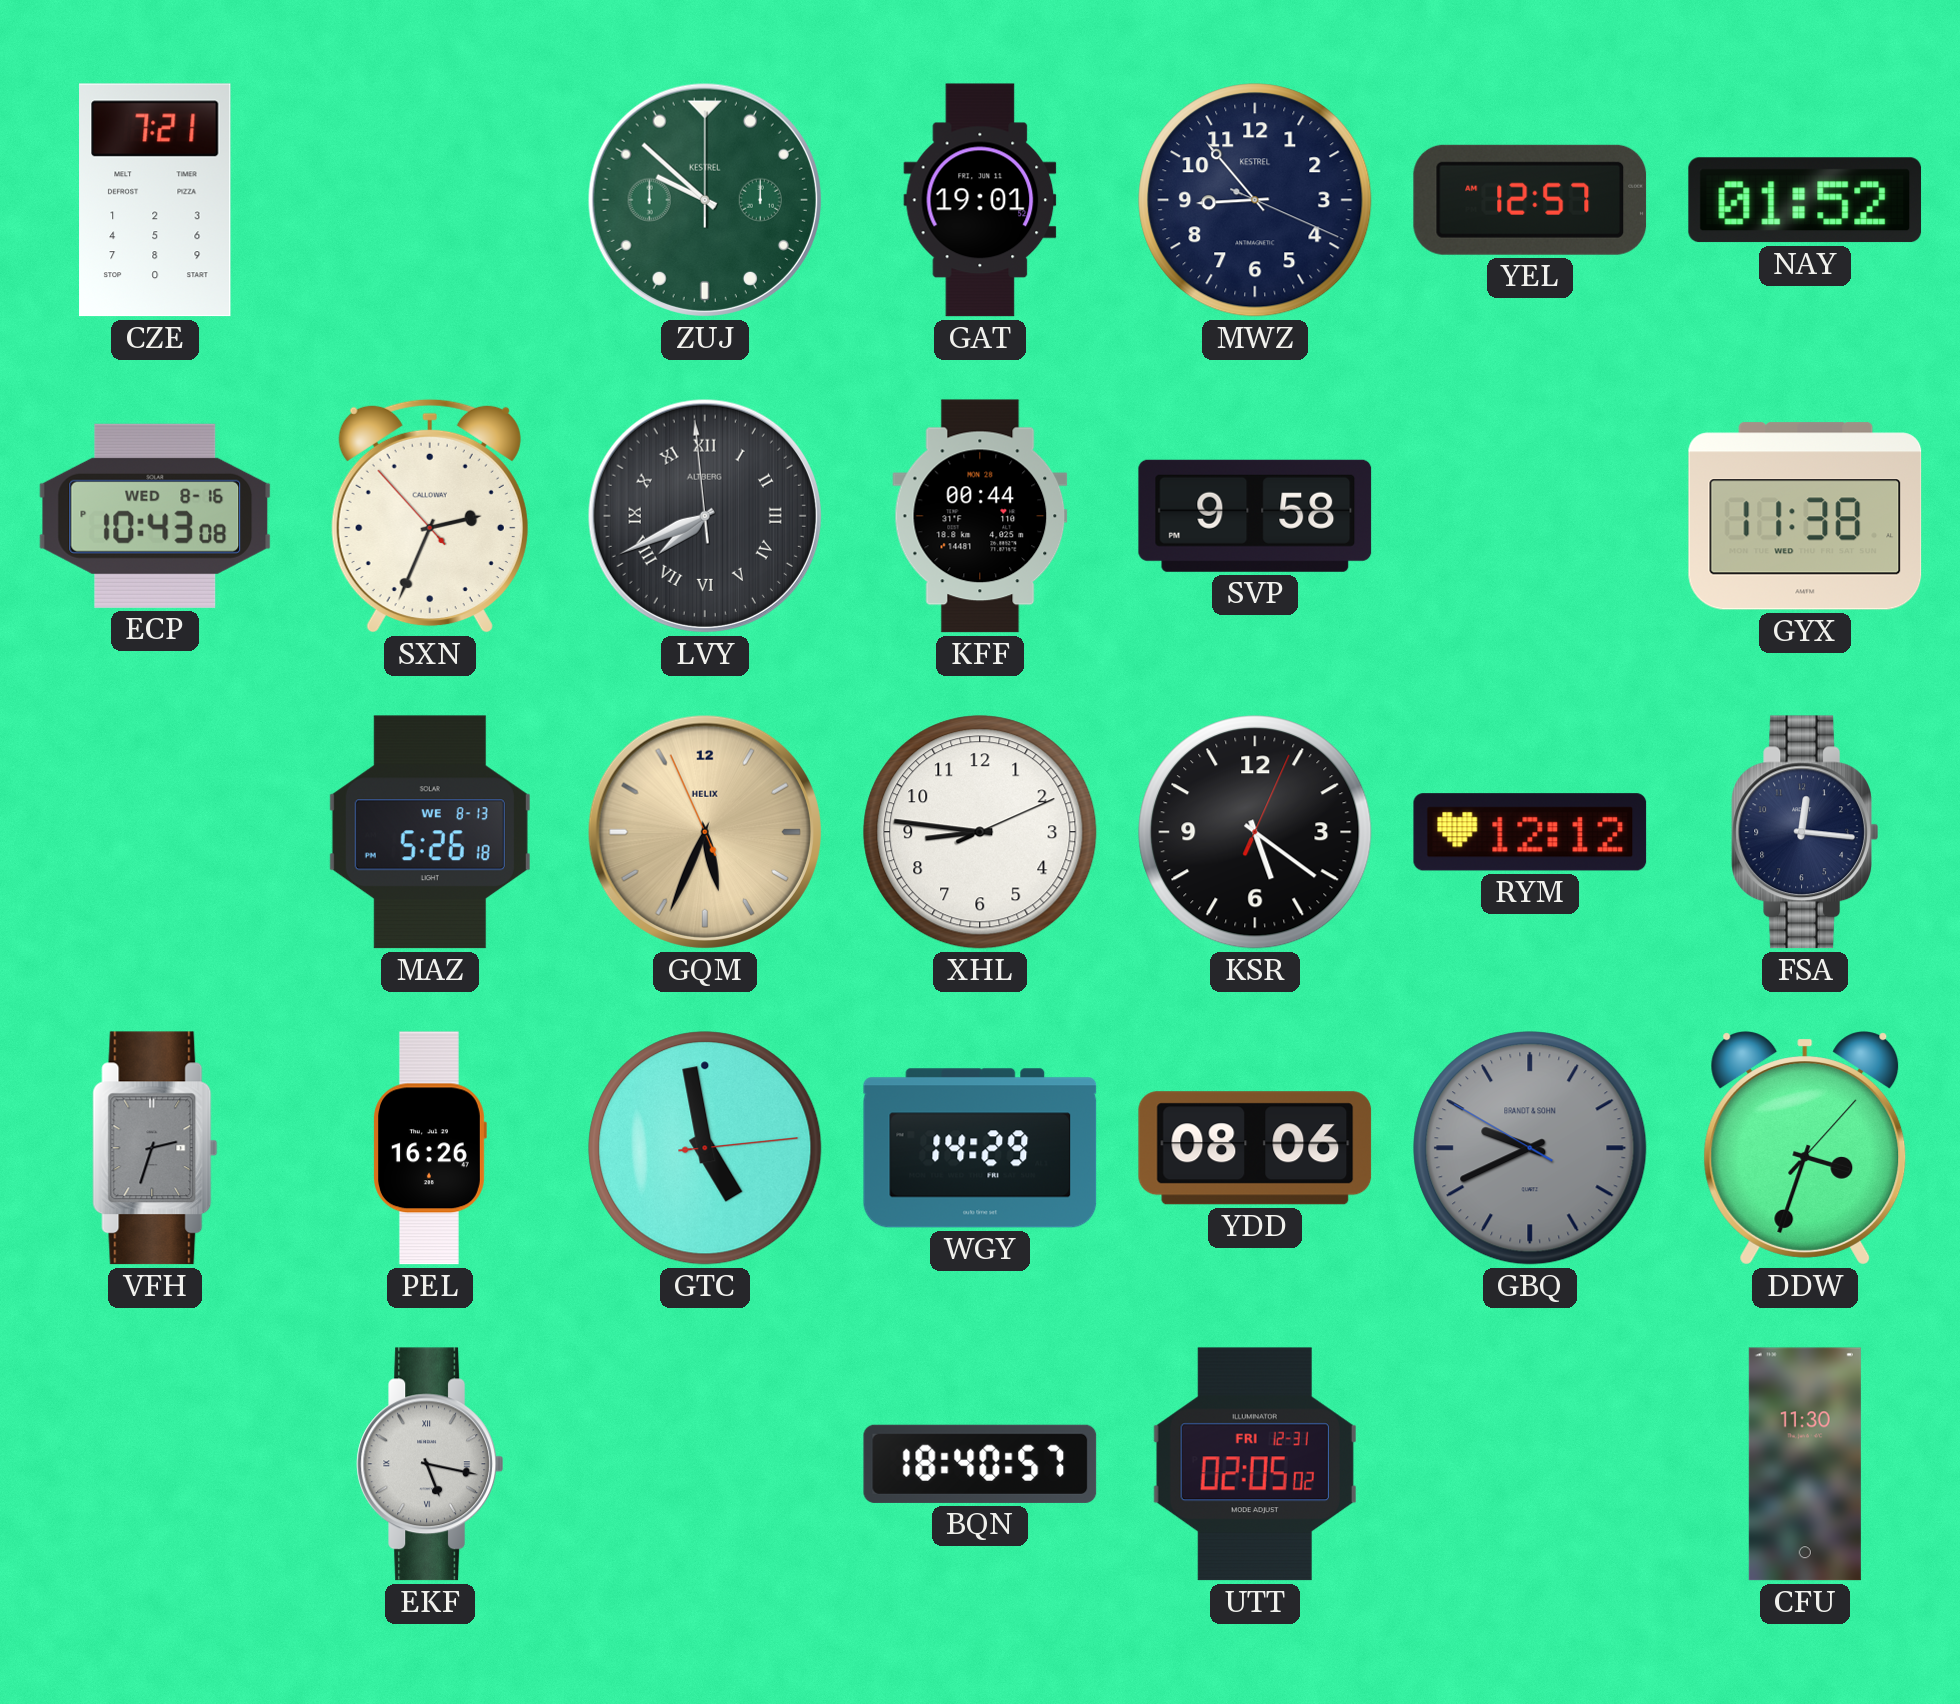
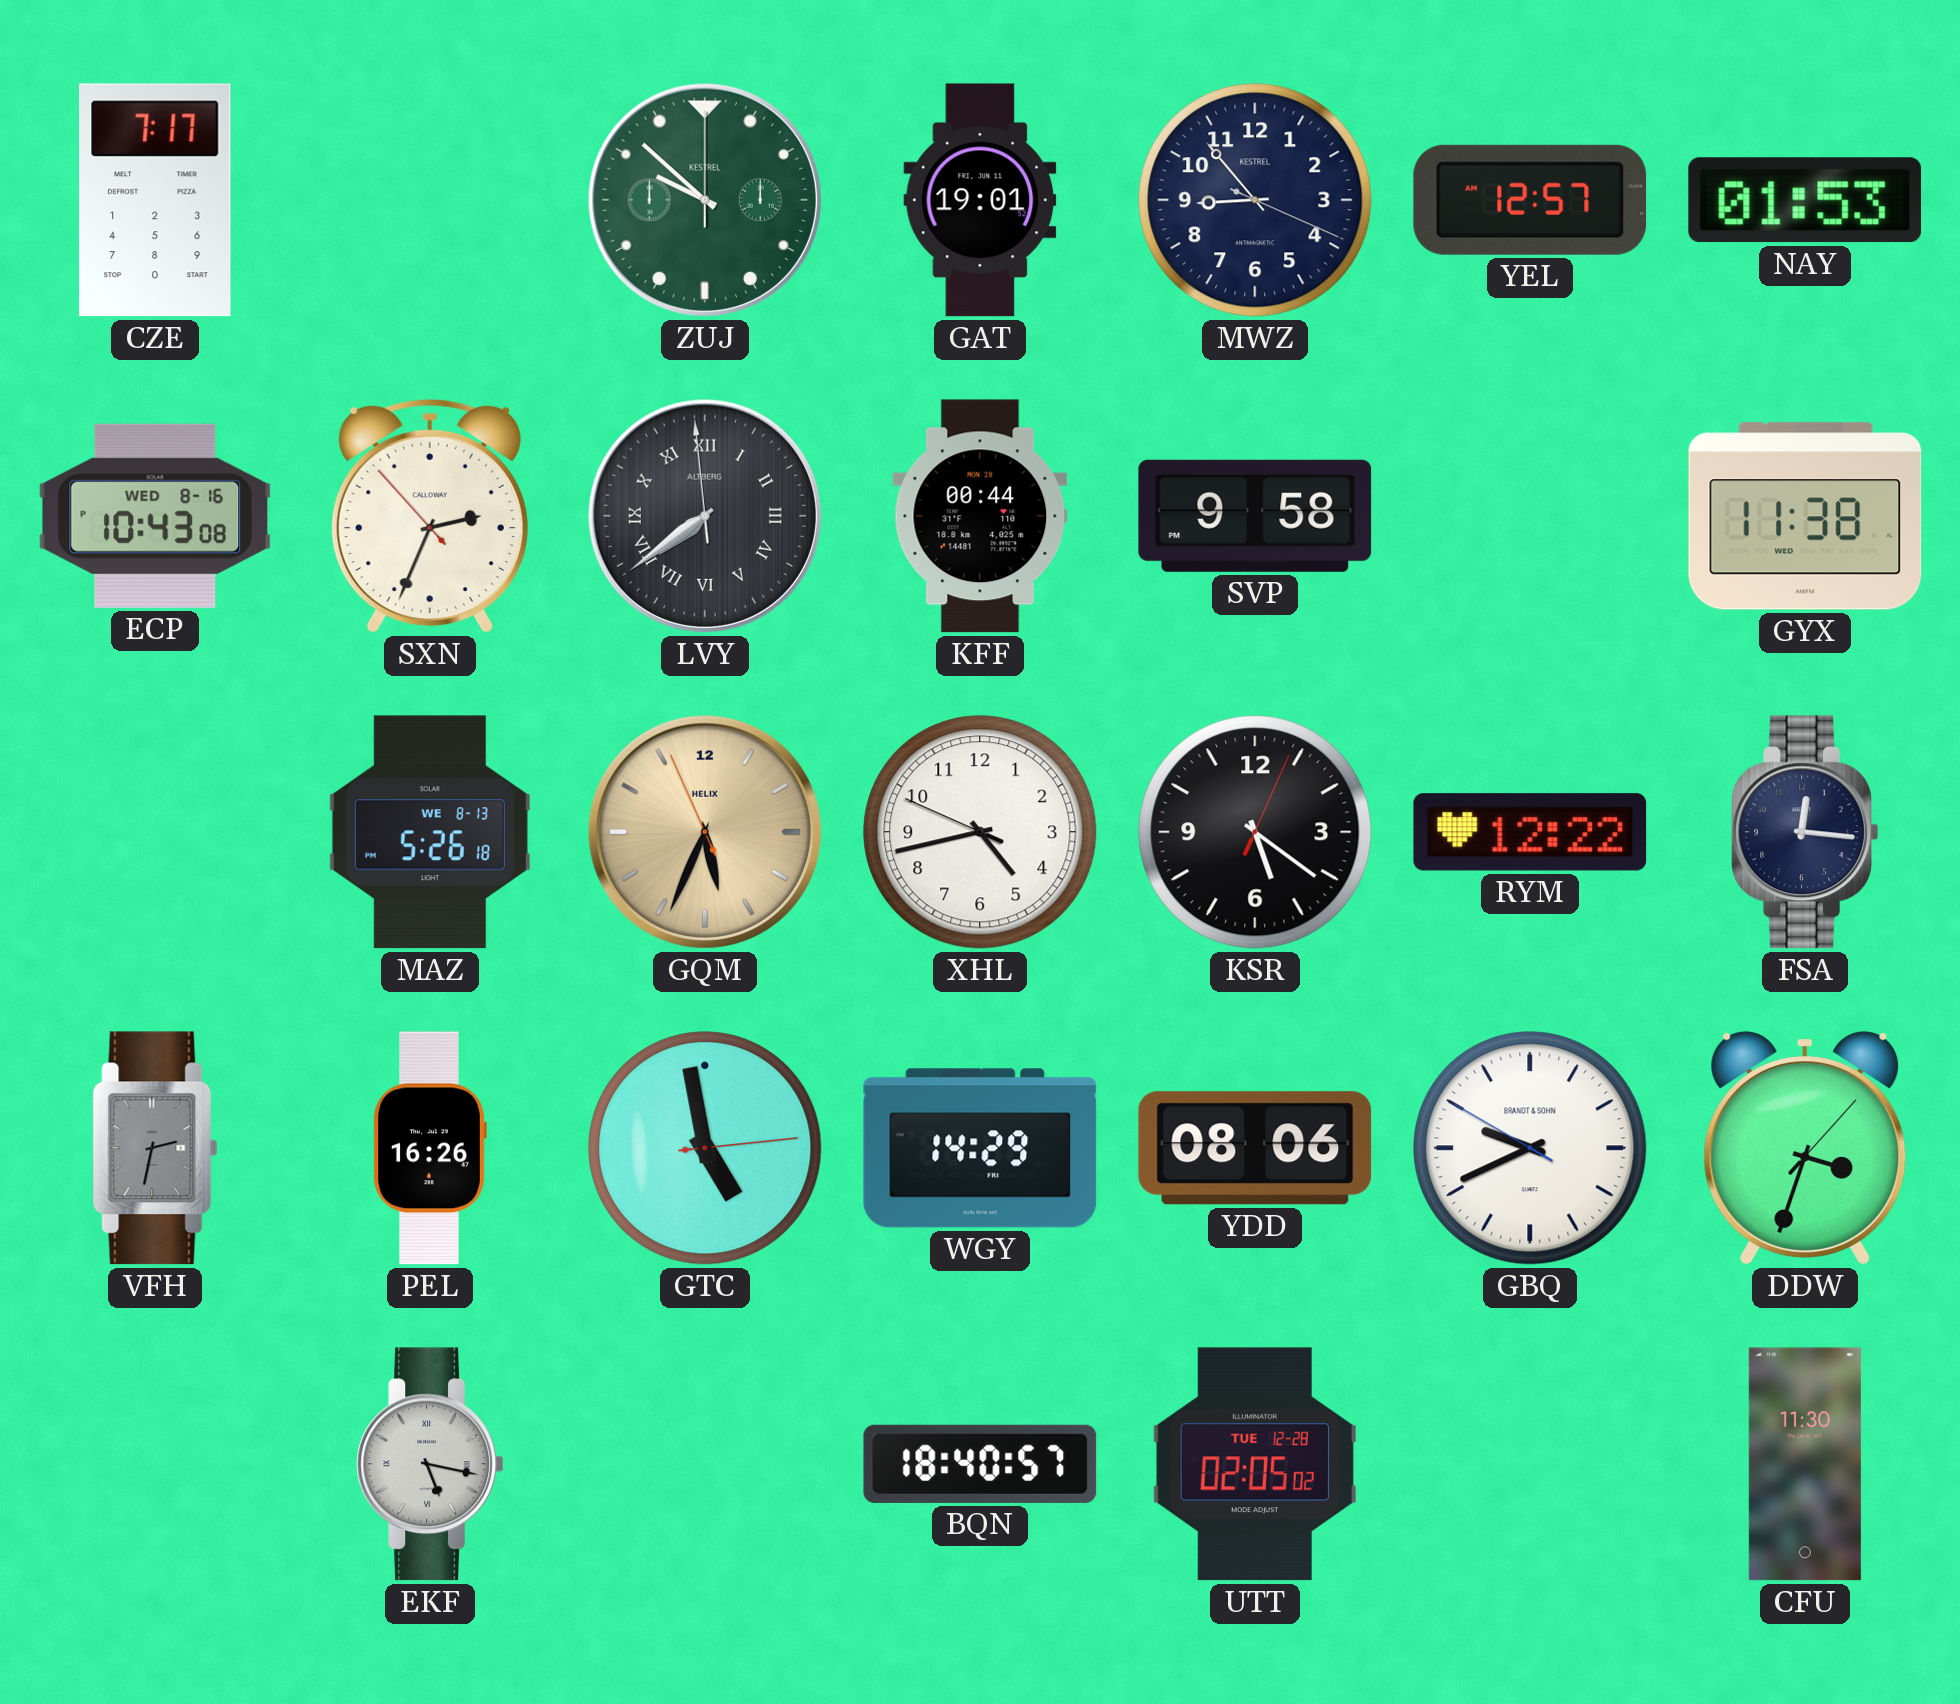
CZE: 7:21 -> 7:17
NAY: 01:52 -> 01:53
LVY: 7:40 -> 7:38
XHL: 8:46 -> 4:42
RYM: 12:12 -> 12:22
VFH: 2:33 -> 2:32
GBQ dial: grey -> white
UTT date: FRI 12-31 -> TUE 12-28
